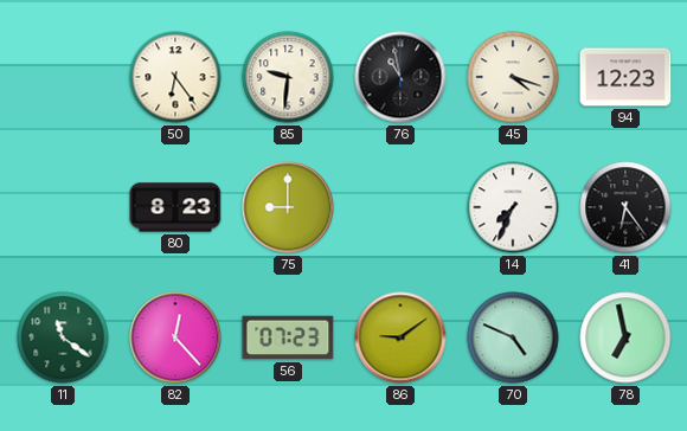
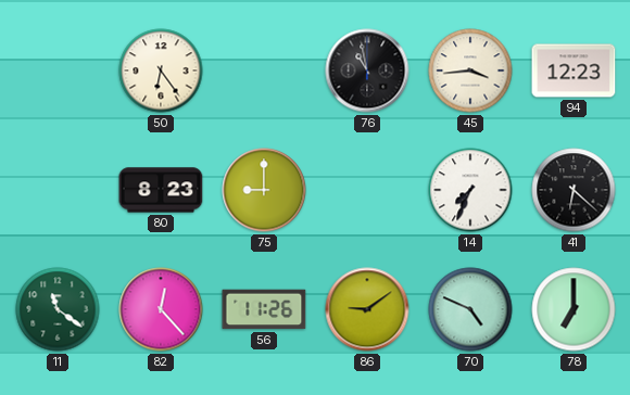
85: 9:31 -> none
45: 4:18 -> 3:44
41: 6:24 -> 6:22
56: 07:23 -> 11:26
78: 6:58 -> 7:00
